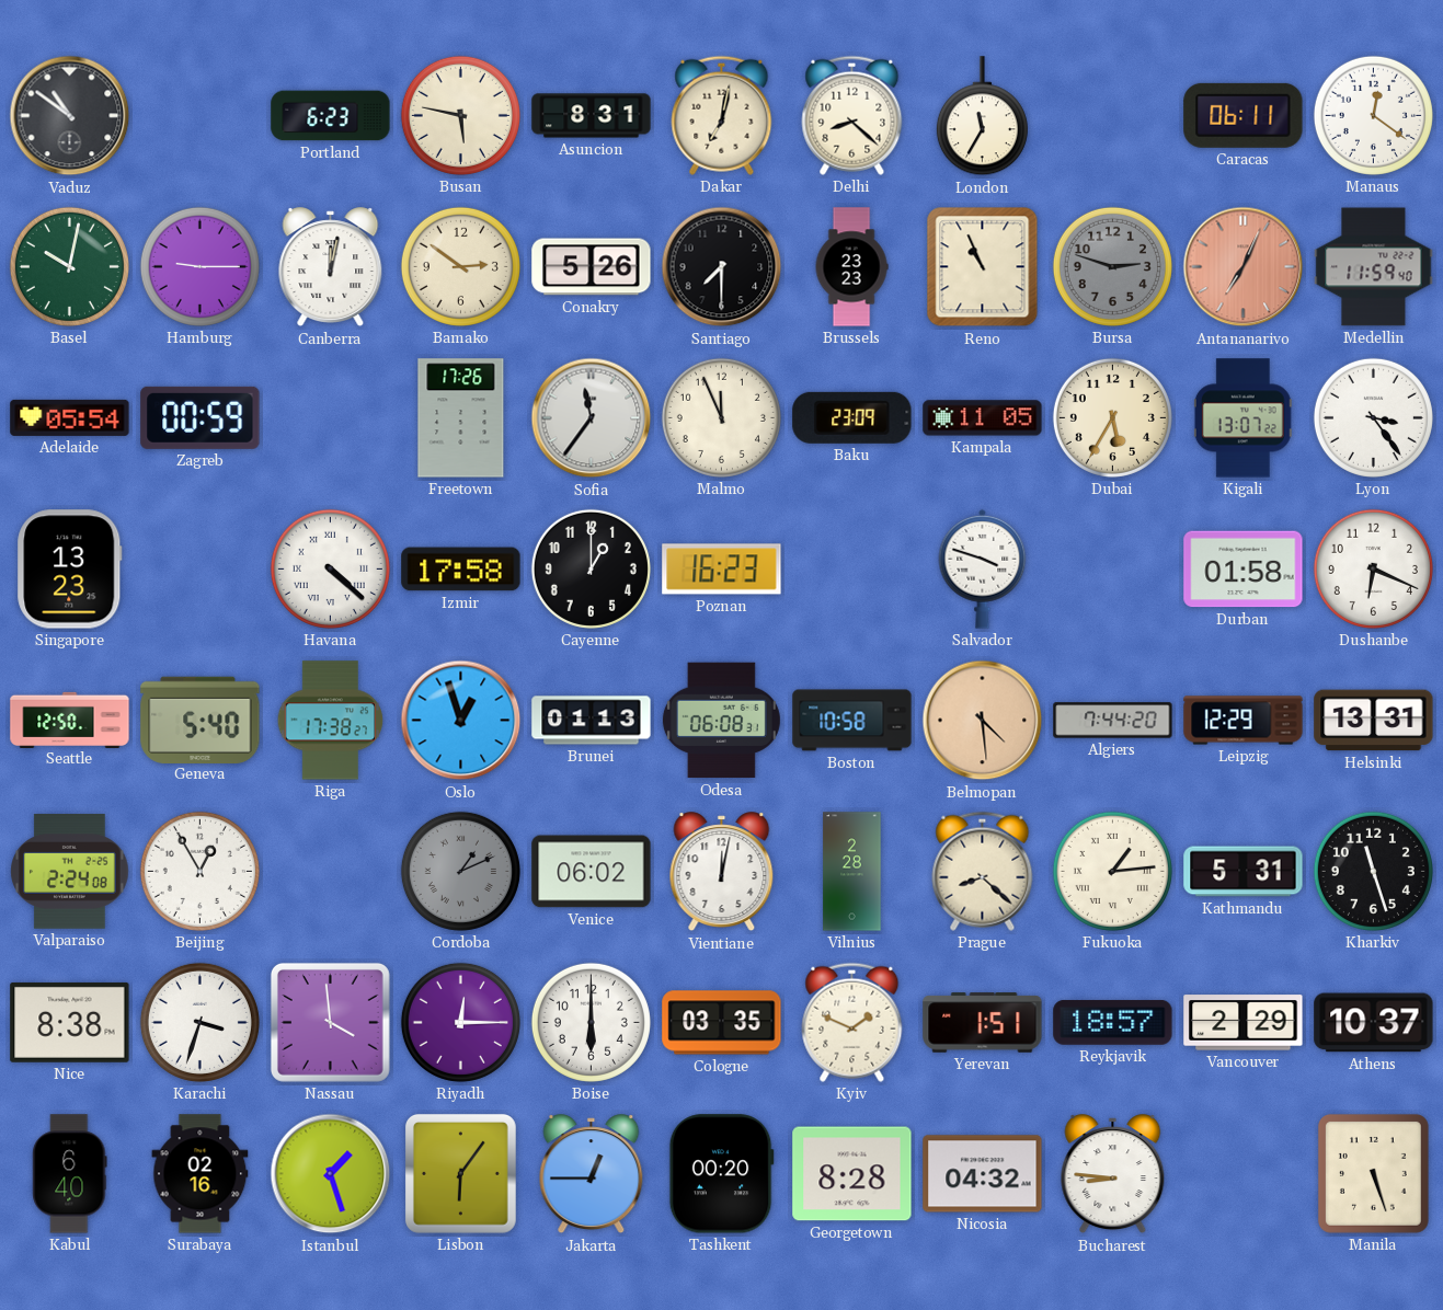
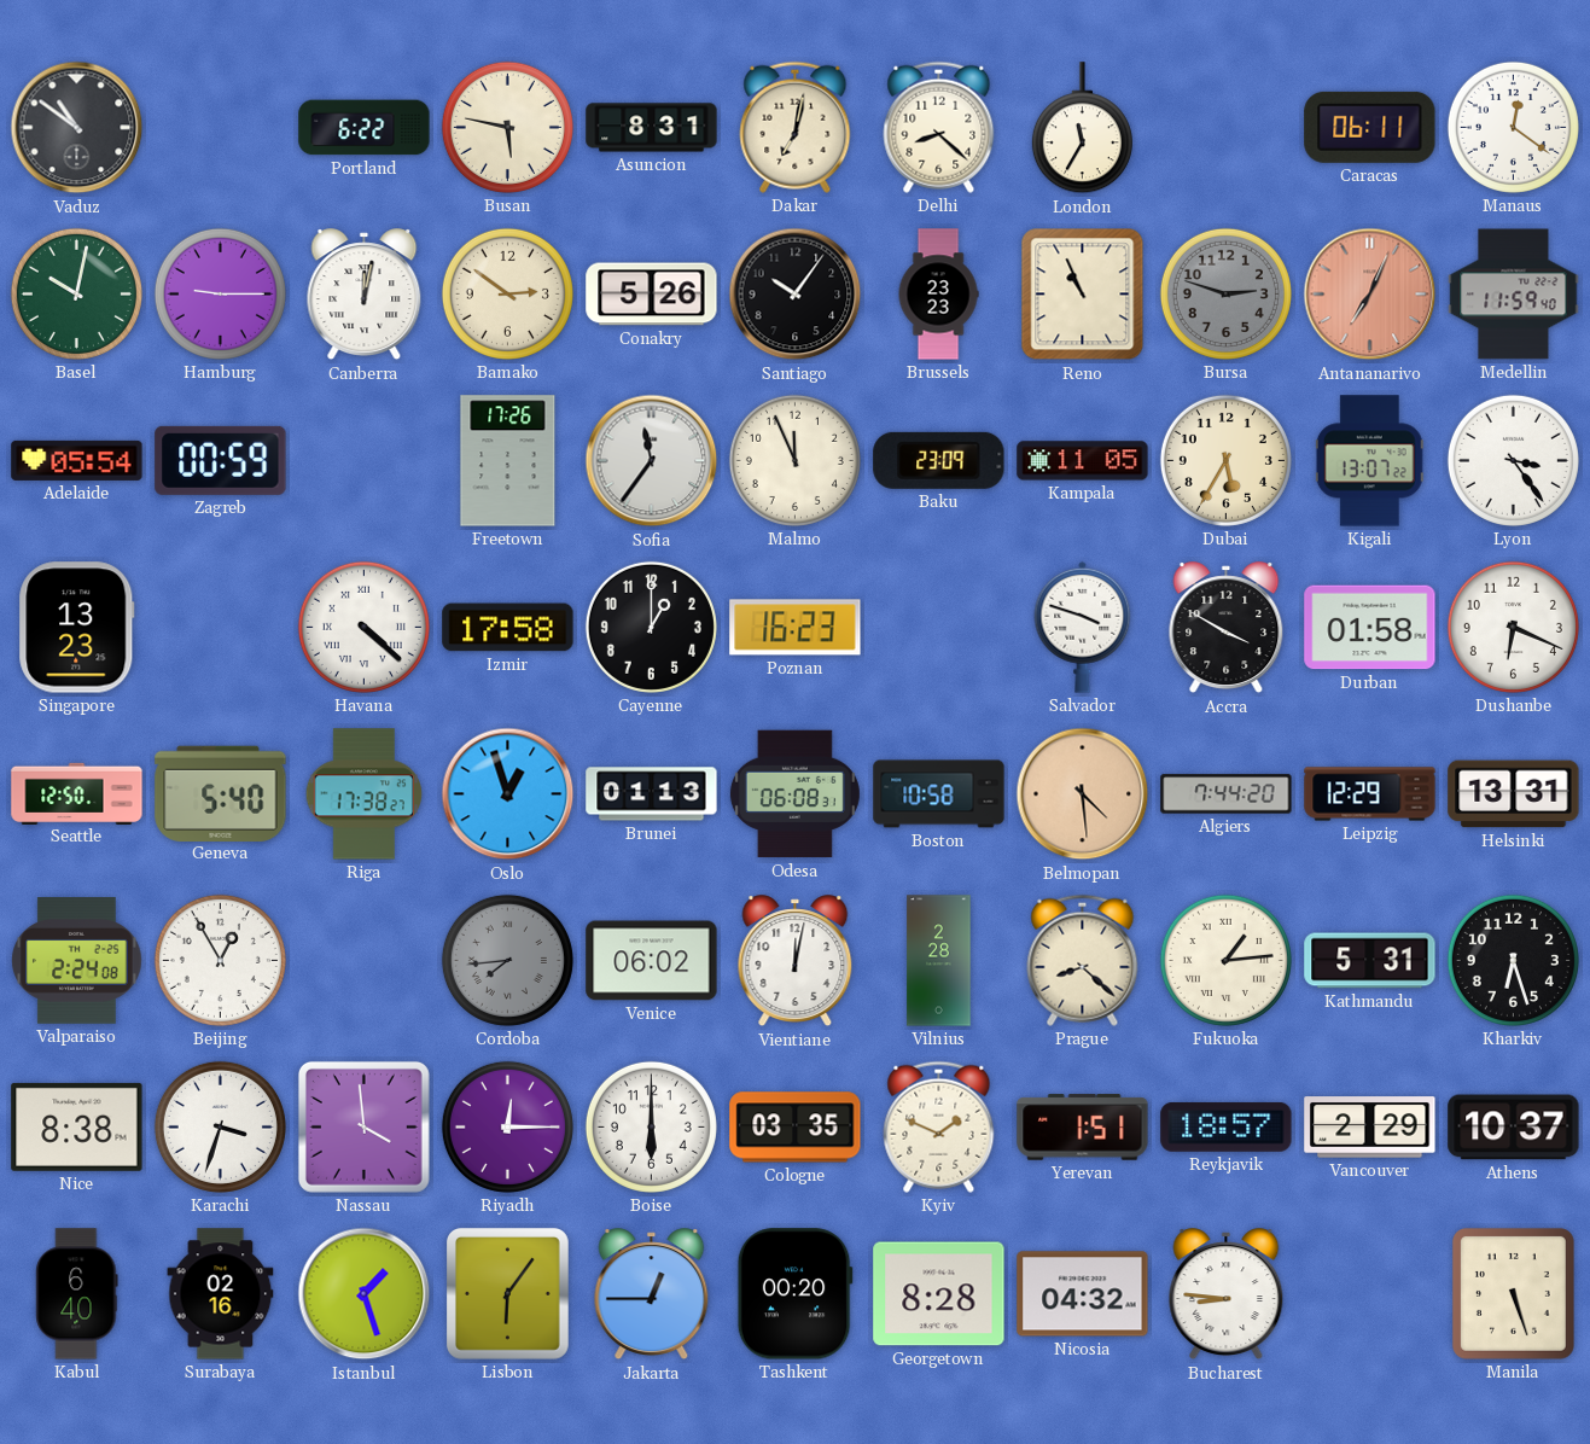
Portland: 6:23 -> 6:22
Santiago: 7:30 -> 10:06
Accra: none -> 3:50
Cordoba: 1:11 -> 7:44
Kharkiv: 11:27 -> 6:27
